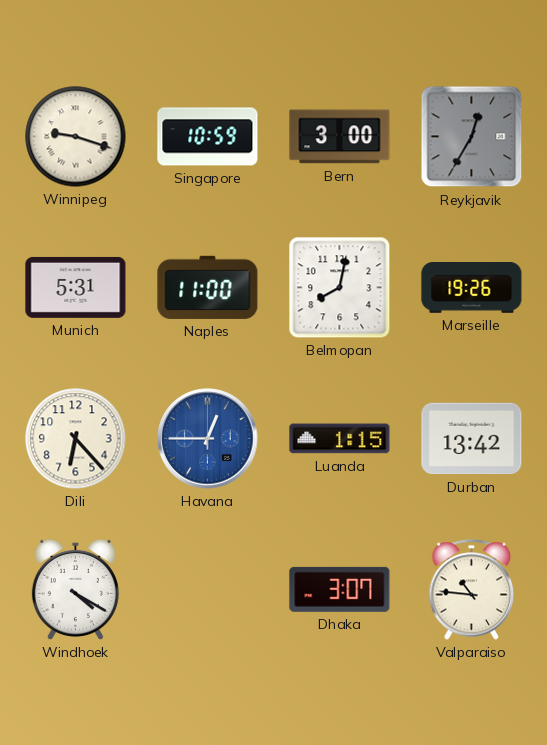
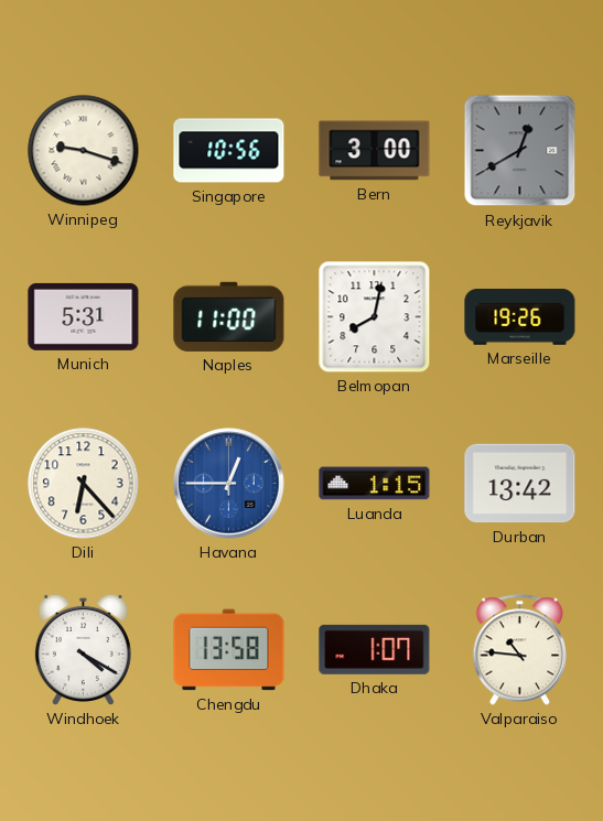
Singapore: 10:59 -> 10:56
Reykjavik: 12:35 -> 12:40
Chengdu: none -> 13:58
Dhaka: 3:07 -> 1:07
